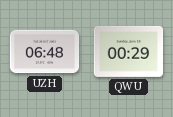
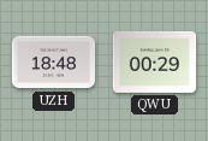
UZH: 06:48 -> 18:48
